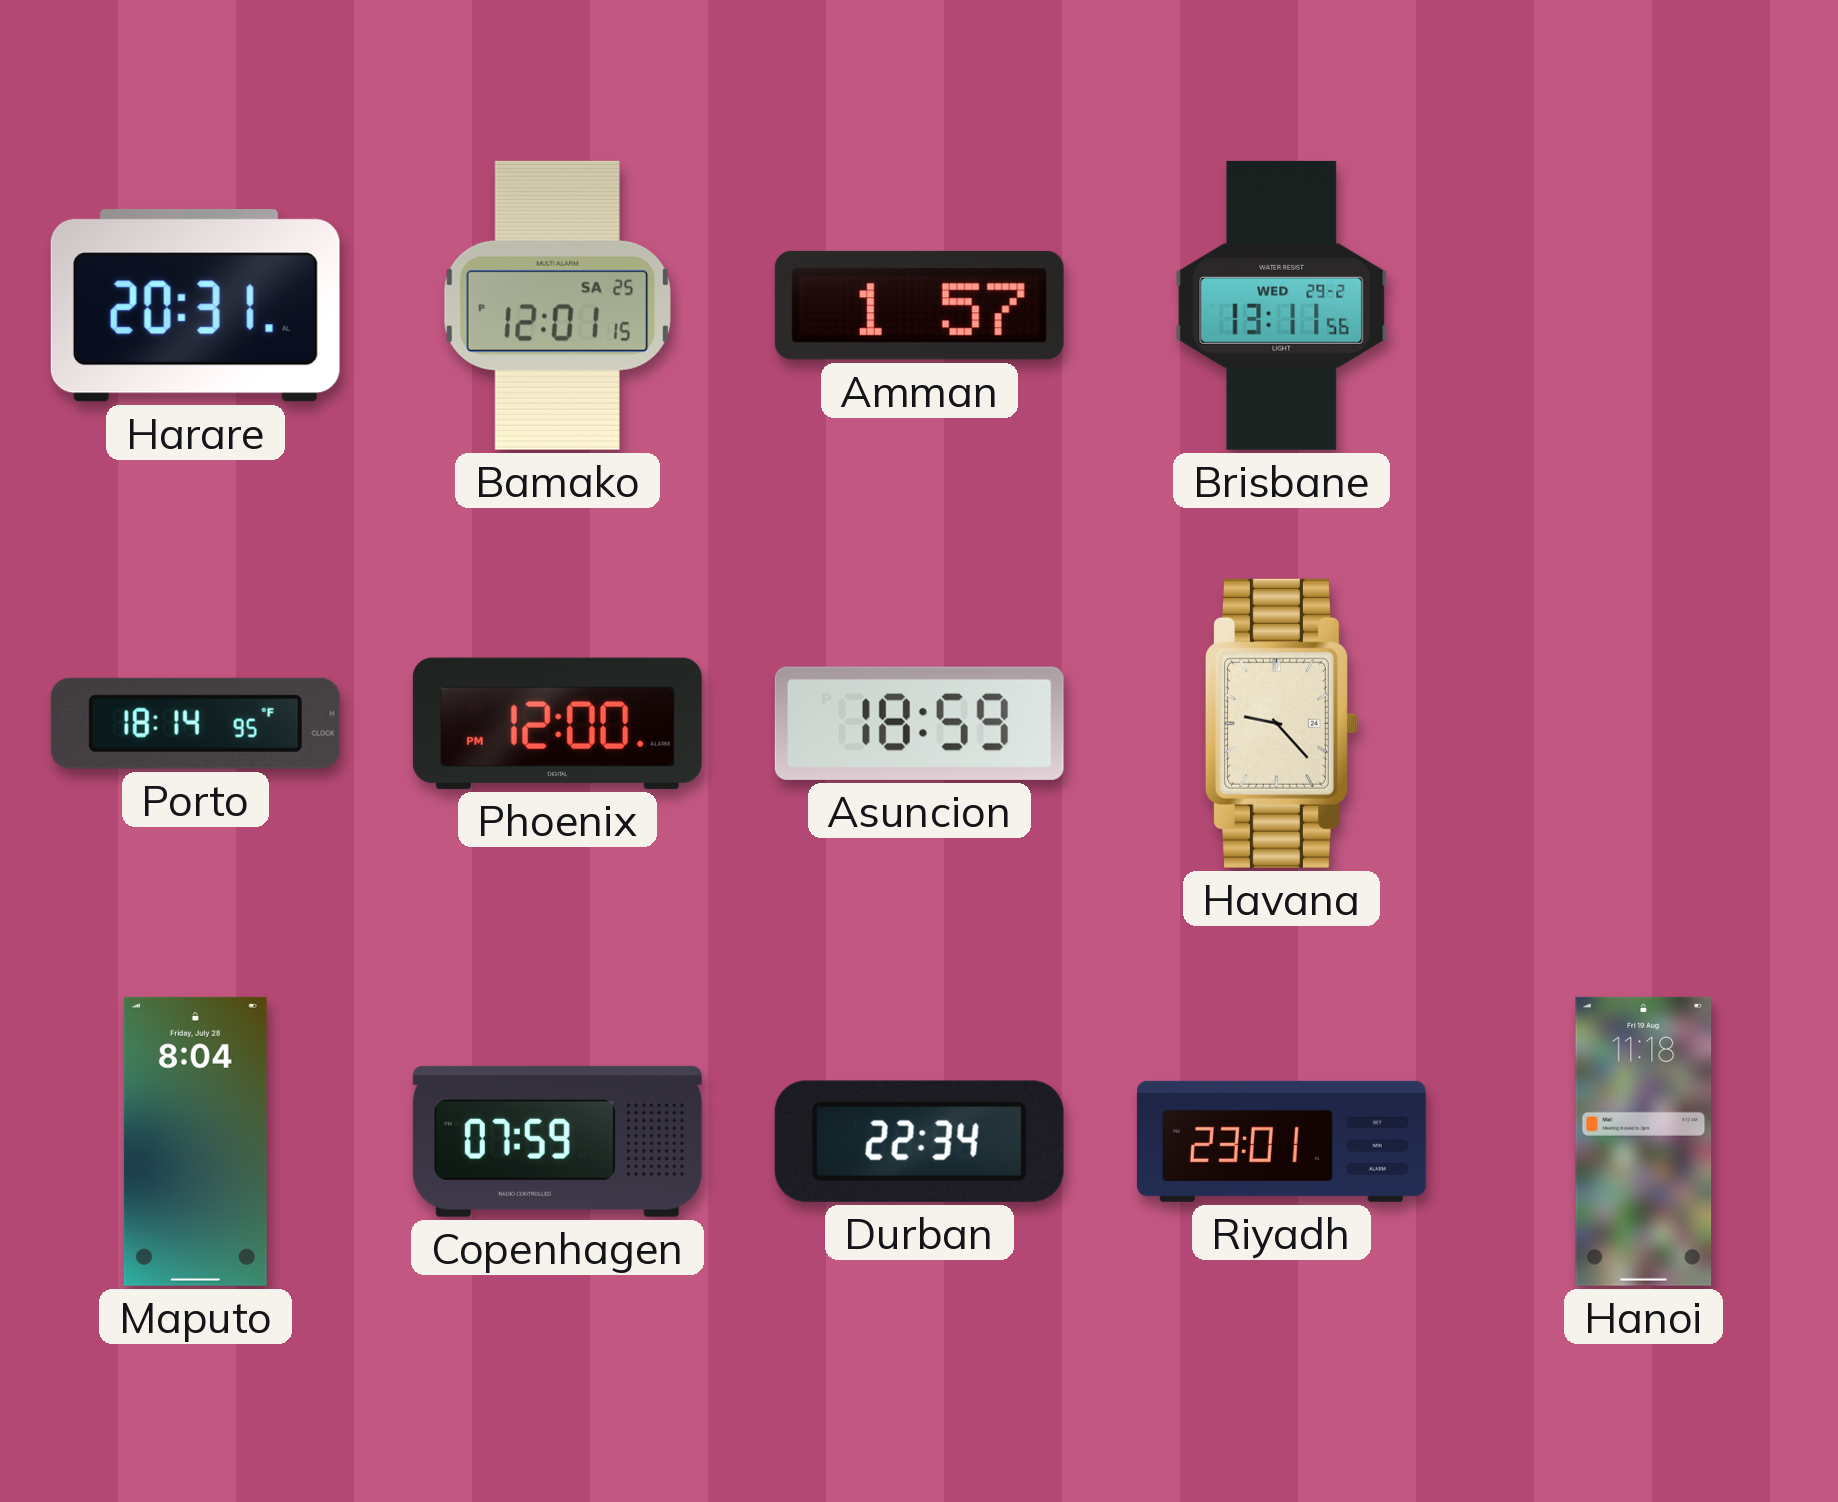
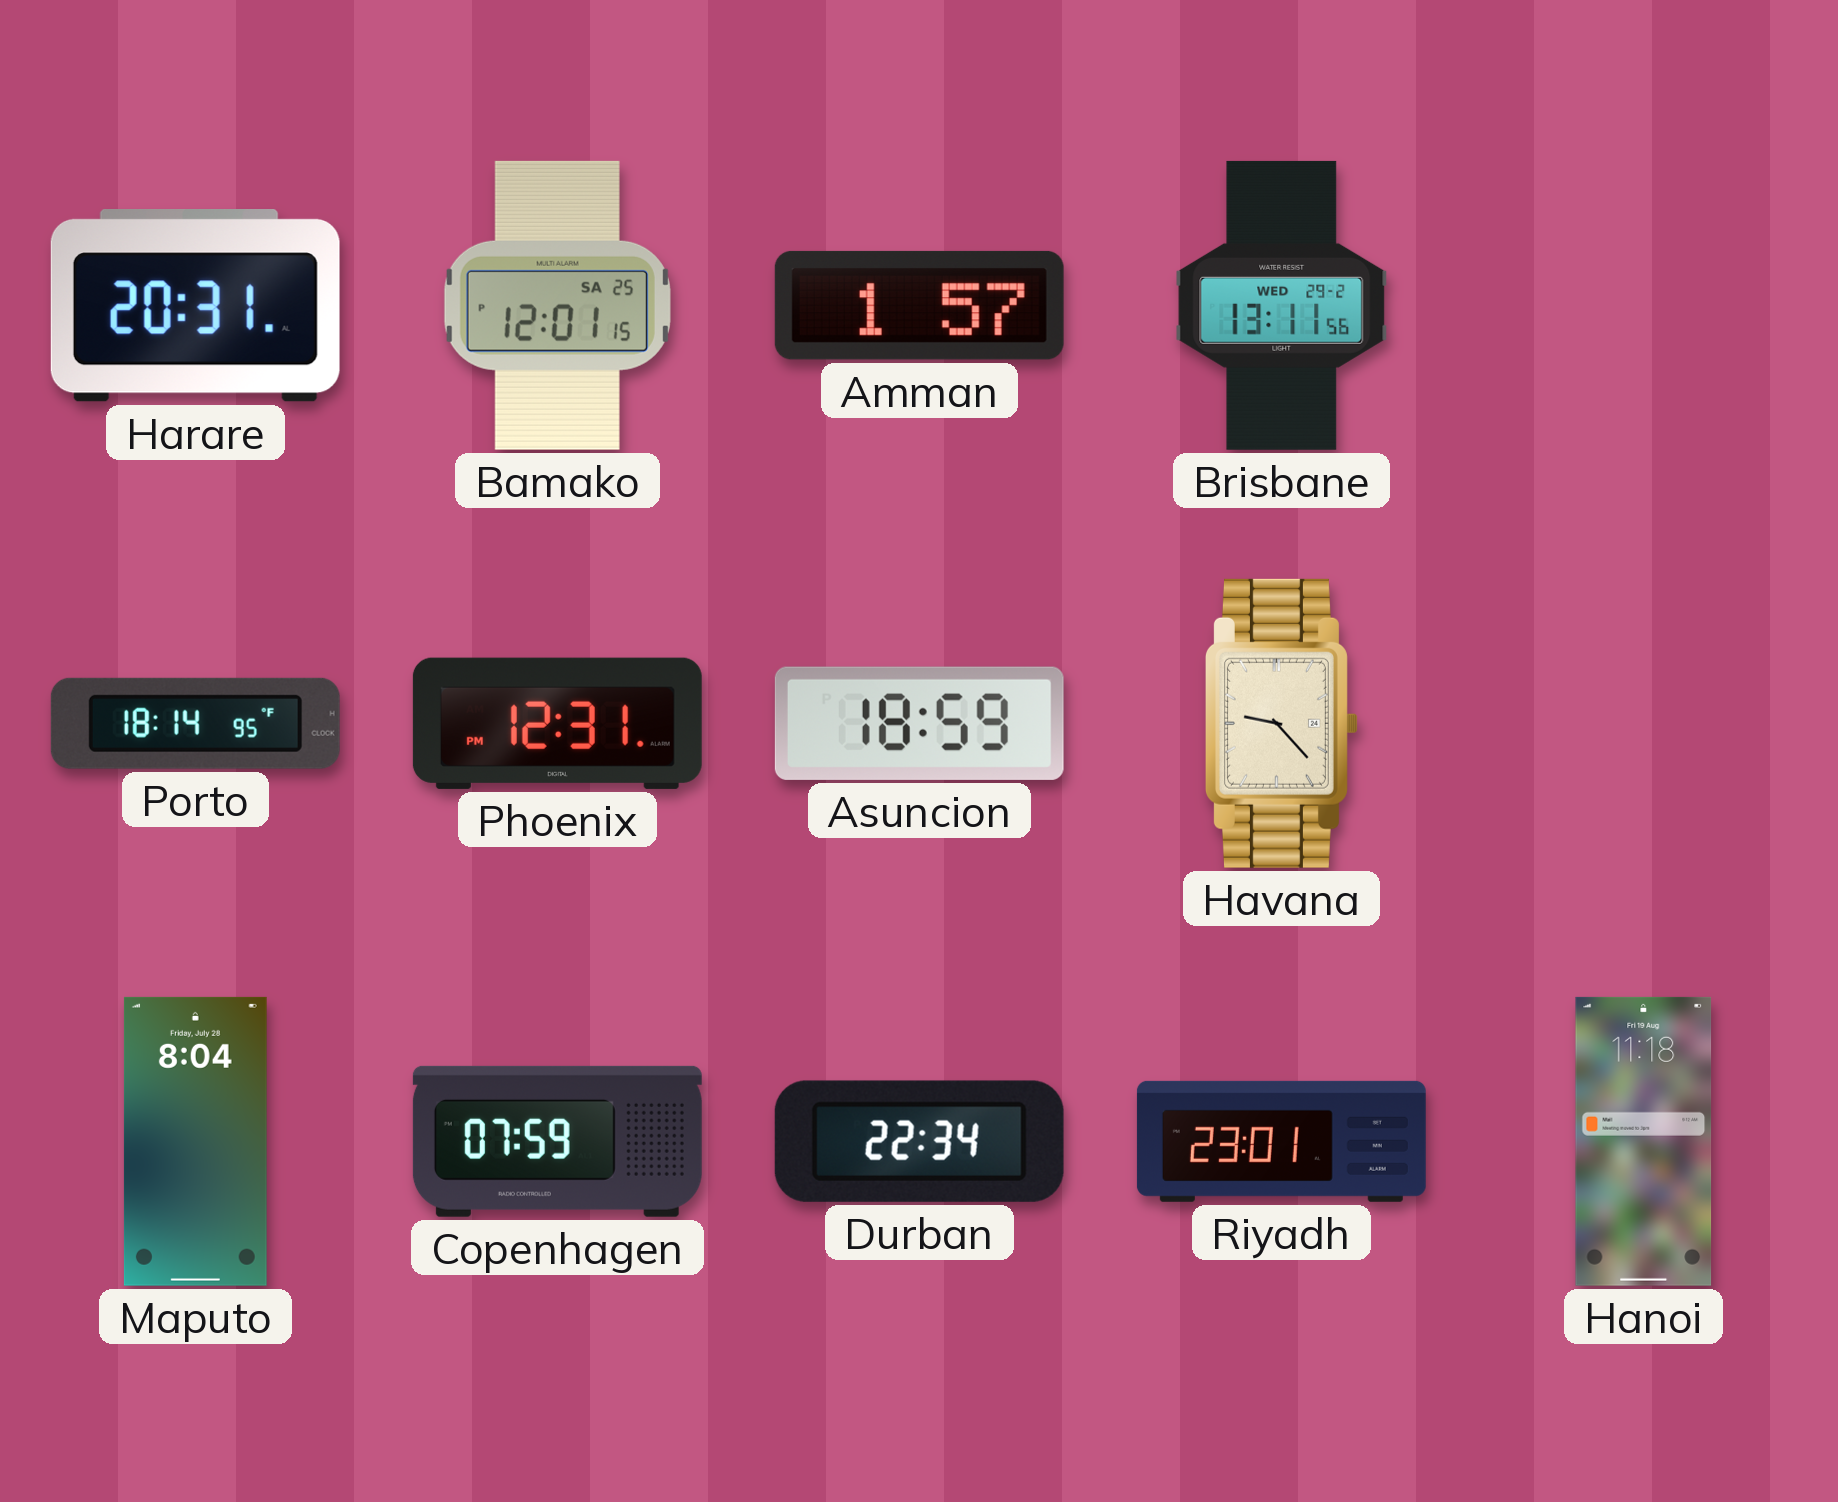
Phoenix: 12:00 -> 12:31
